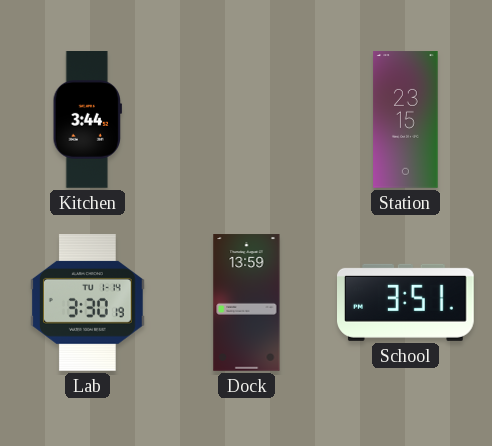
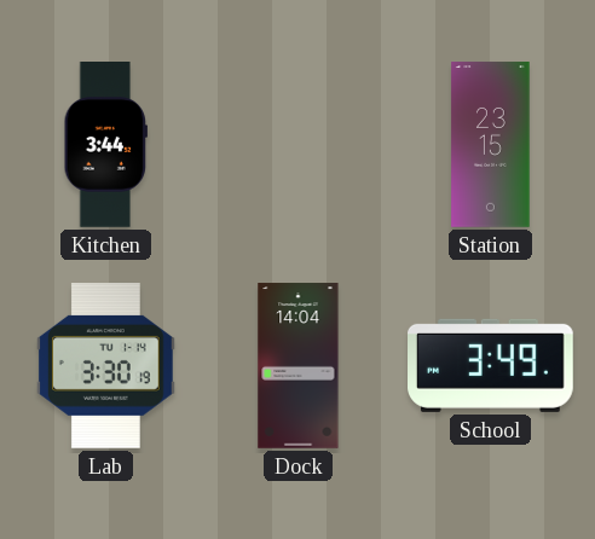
Dock: 13:59 -> 14:04
School: 3:51 -> 3:49
